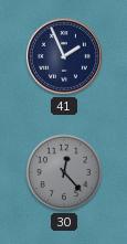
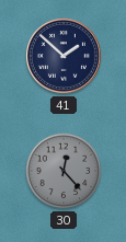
41: 1:56 -> 1:52
